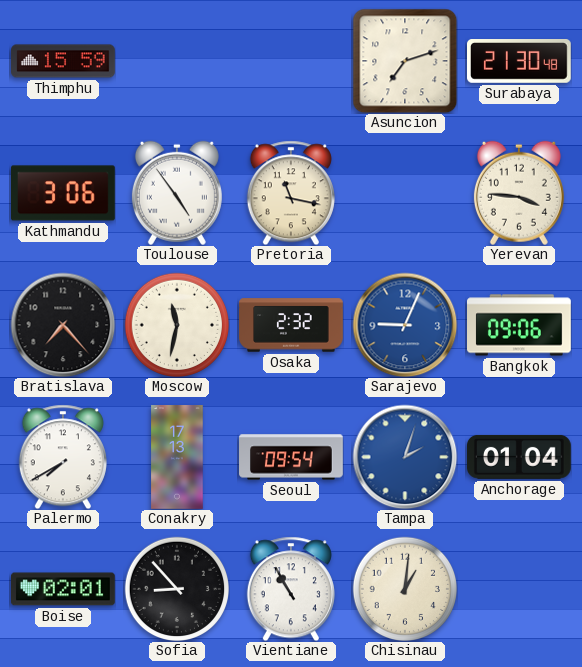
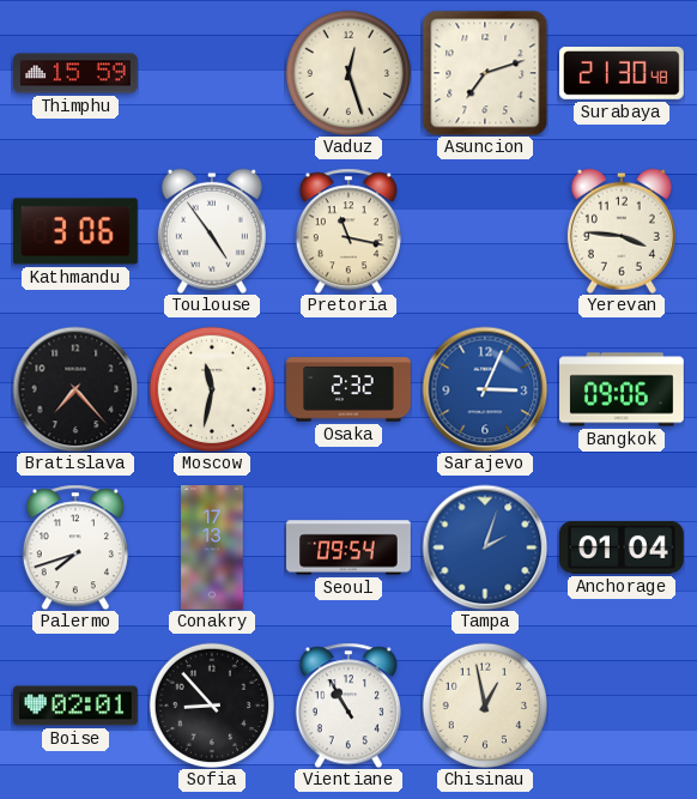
Vaduz: none -> 12:27
Sarajevo: 9:04 -> 3:04
Palermo: 7:40 -> 7:42
Chisinau: 1:01 -> 12:58
